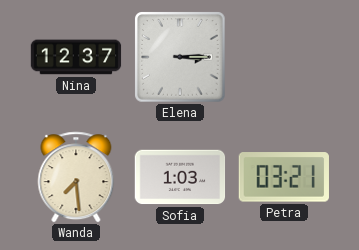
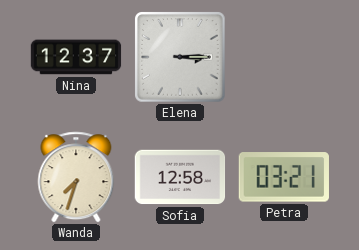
Wanda: 7:29 -> 7:33
Sofia: 1:03 -> 12:58
